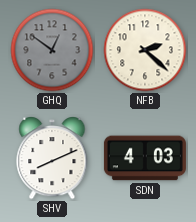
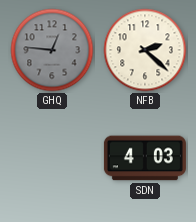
GHQ: 12:51 -> 12:46
SHV: 8:11 -> none
